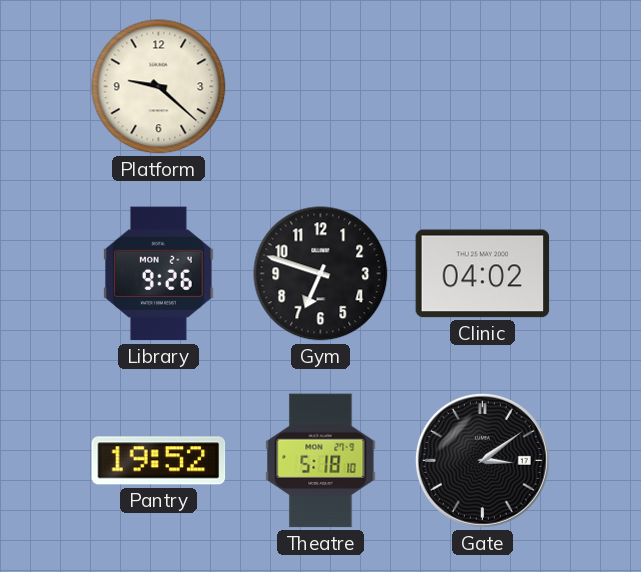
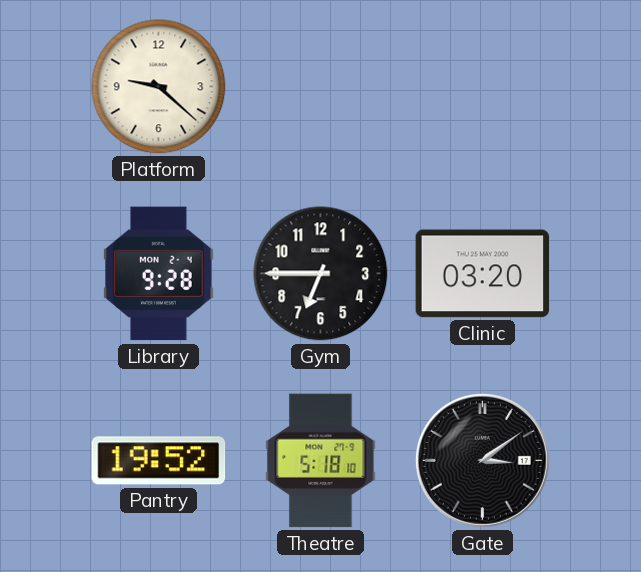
Library: 9:26 -> 9:28
Gym: 6:48 -> 6:45
Clinic: 04:02 -> 03:20
